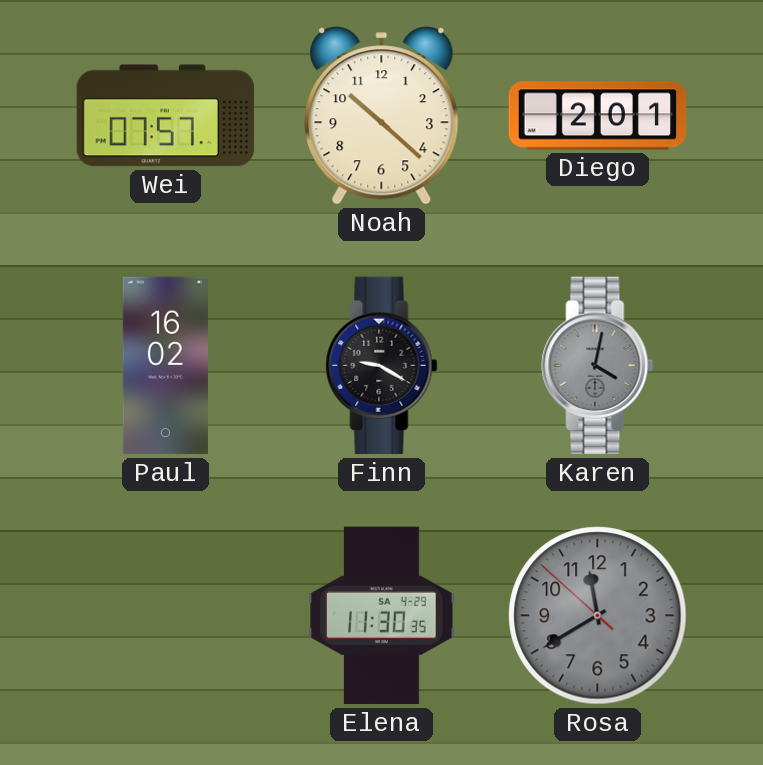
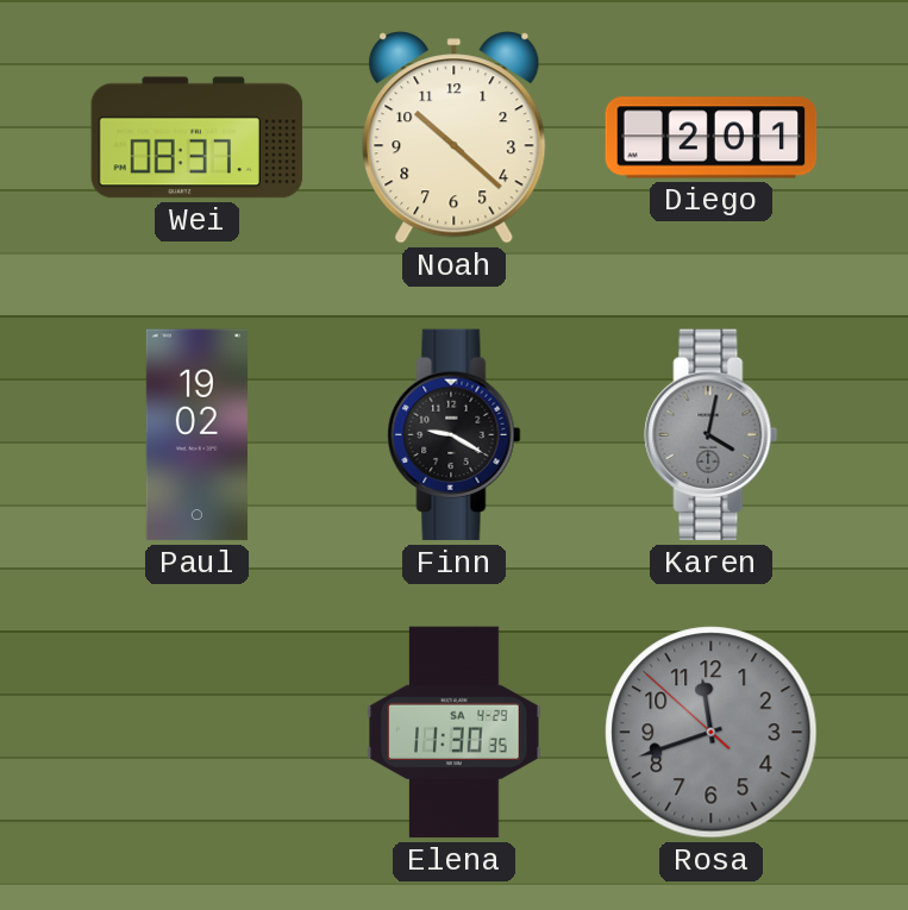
Wei: 07:57 -> 08:37
Paul: 16:02 -> 19:02
Rosa: 11:39 -> 11:41
